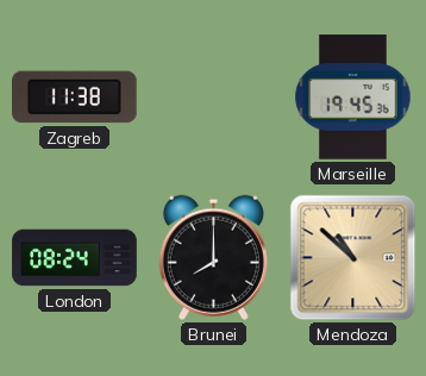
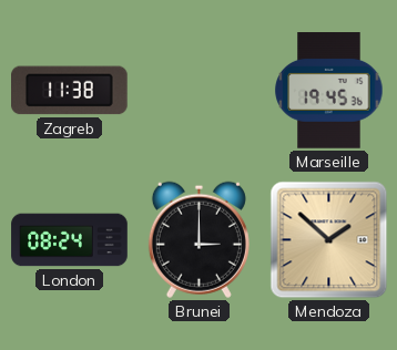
Brunei: 8:00 -> 3:00
Mendoza: 10:52 -> 1:52
